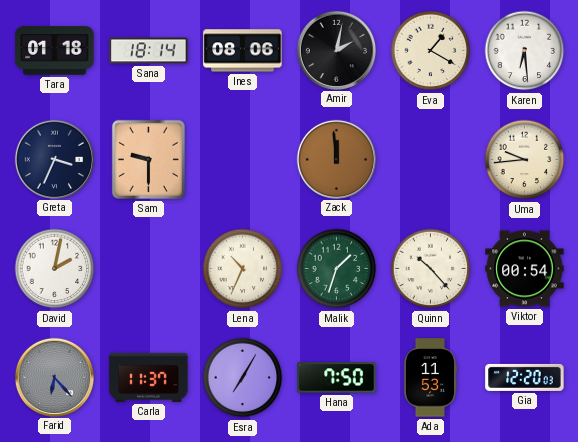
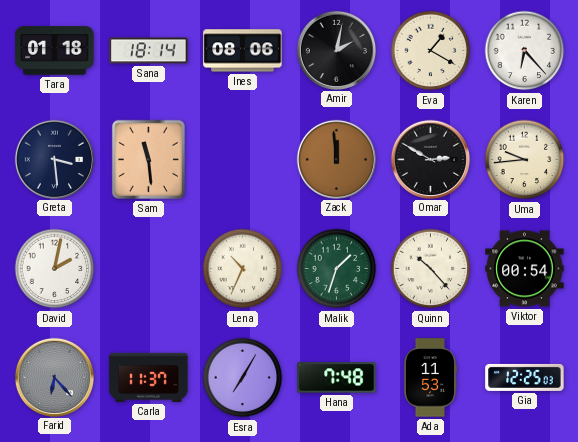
Karen: 6:29 -> 6:23
Greta: 3:34 -> 3:29
Sam: 9:30 -> 11:29
Omar: none -> 2:50
Hana: 7:50 -> 7:48
Gia: 12:20 -> 12:25
